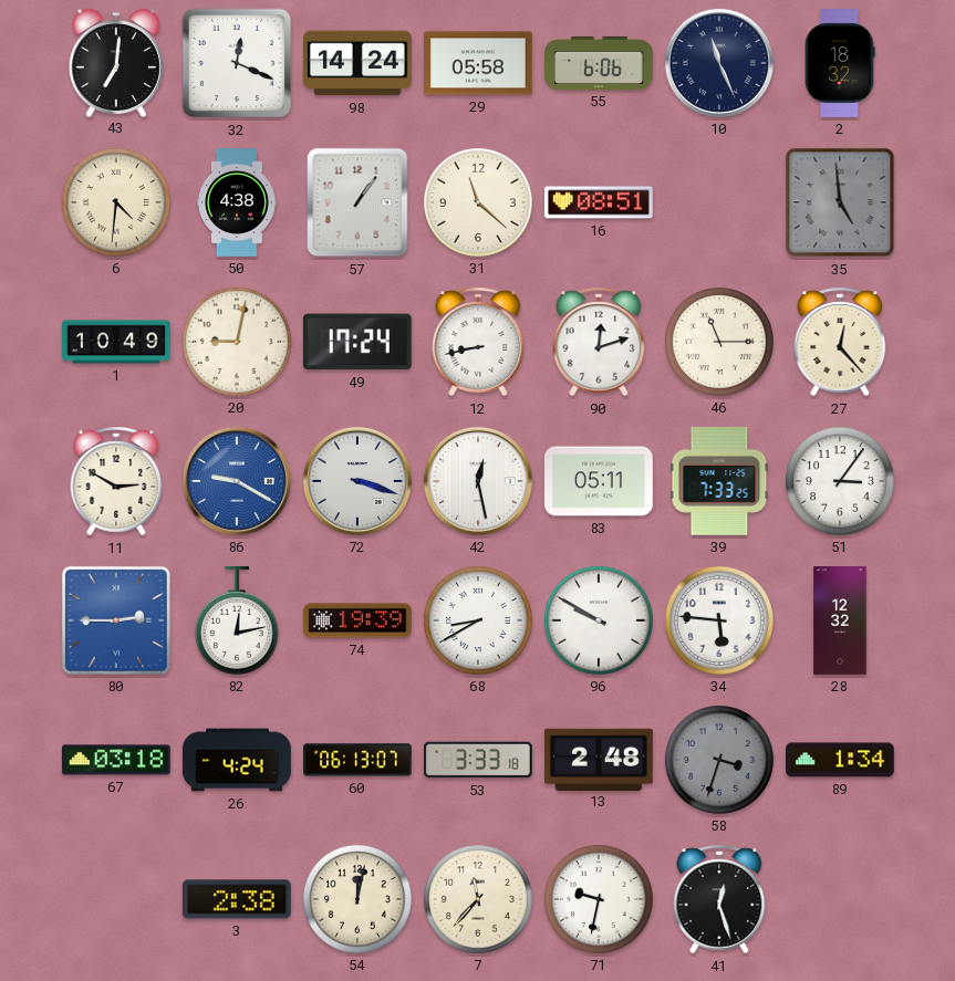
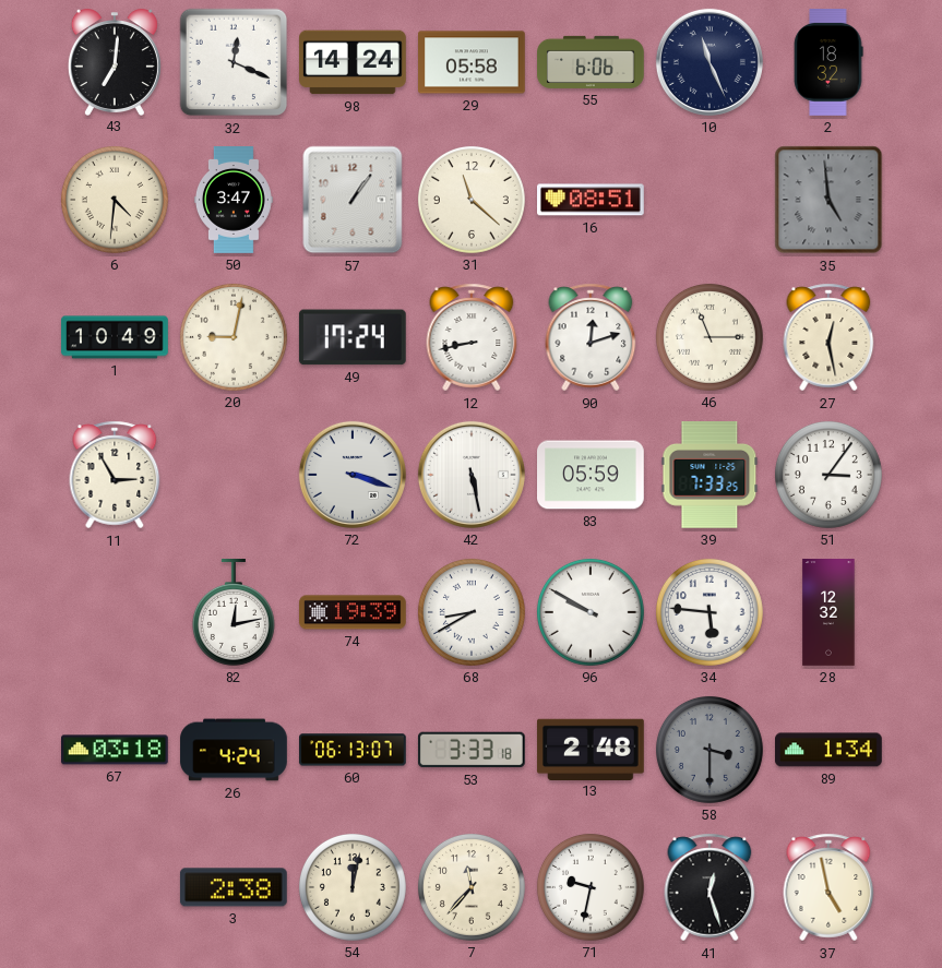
50: 4:38 -> 3:47
27: 12:23 -> 12:28
11: 2:50 -> 2:55
86: 9:20 -> none
42: 12:28 -> 5:28
83: 05:11 -> 05:59
80: 2:45 -> none
58: 3:33 -> 3:30
37: none -> 4:58
